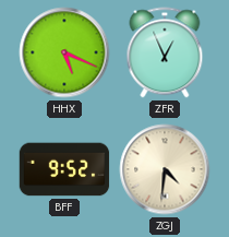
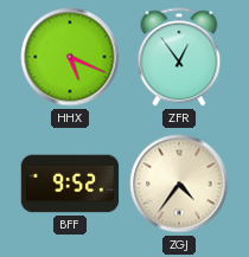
ZFR: 12:56 -> 12:54
ZGJ: 4:31 -> 4:36
